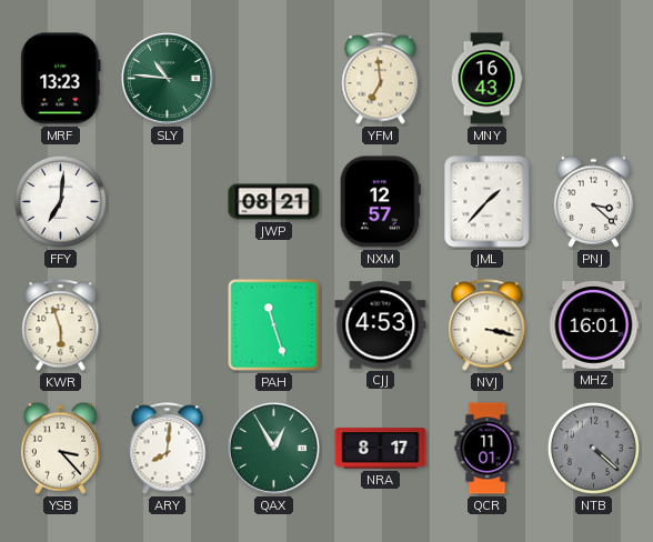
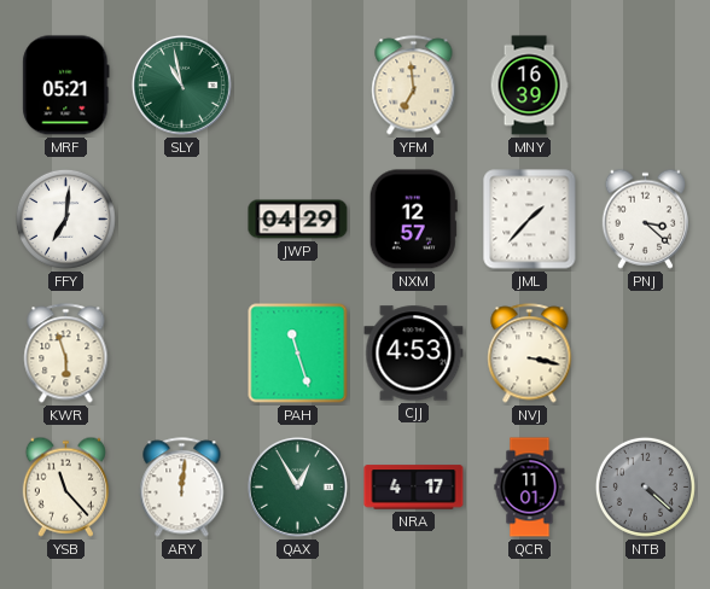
MRF: 13:23 -> 05:21
SLY: 10:46 -> 10:58
MNY: 16:43 -> 16:39
JWP: 08:21 -> 04:29
MHZ: 16:01 -> none
YSB: 3:23 -> 11:23
ARY: 8:01 -> 12:01
NRA: 8:17 -> 4:17
